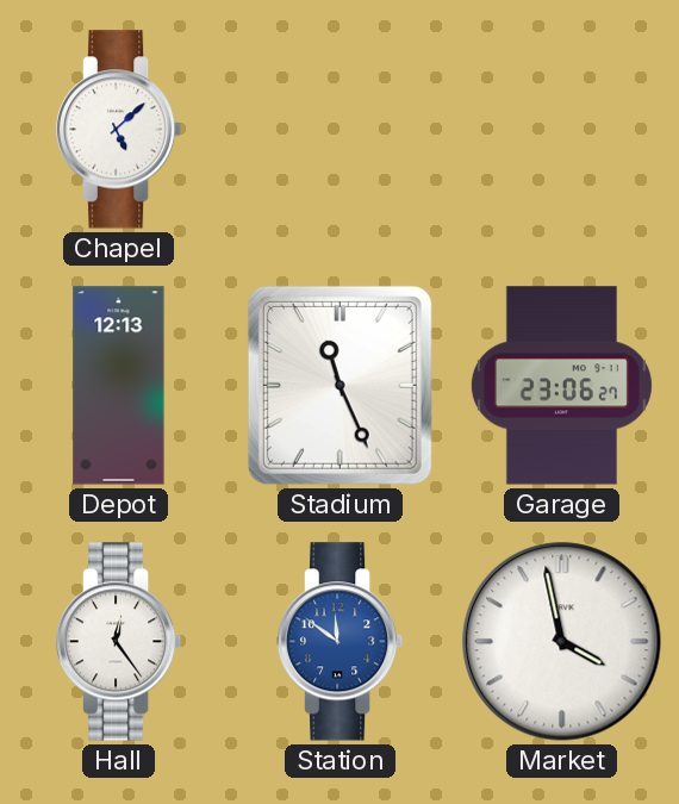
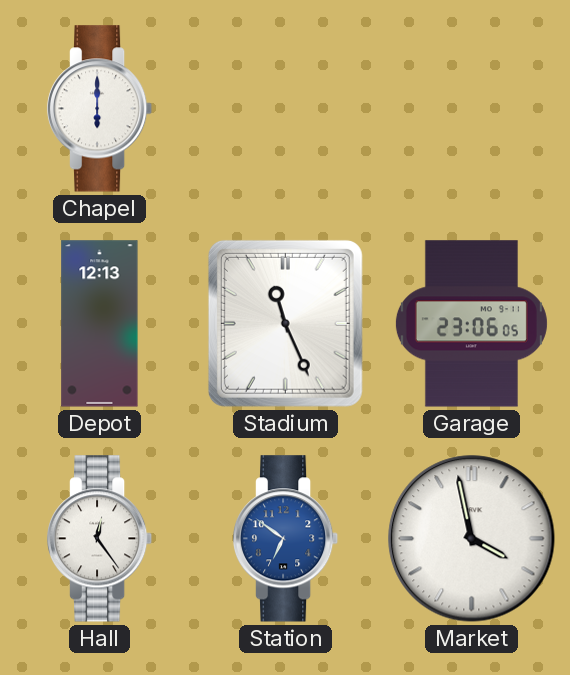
Chapel: 5:08 -> 6:00
Garage: 23:06:27 -> 23:06:05
Station: 11:51 -> 6:51
